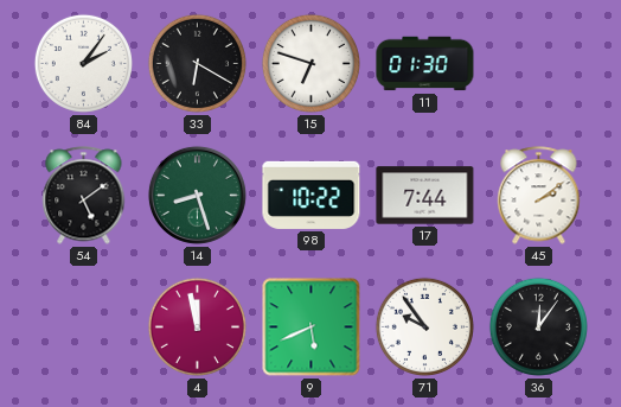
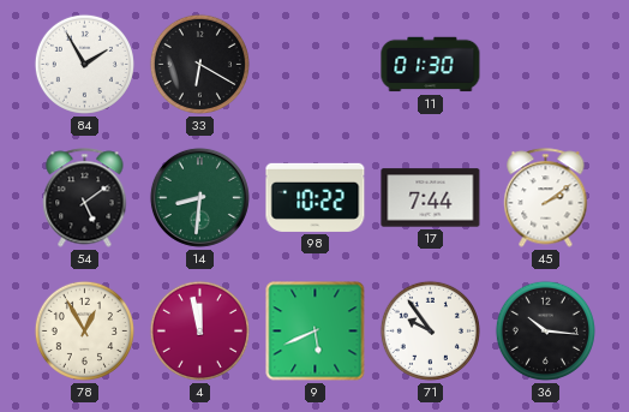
84: 2:06 -> 1:55
15: 6:48 -> none
14: 8:27 -> 8:31
78: none -> 12:55
36: 12:06 -> 10:16
